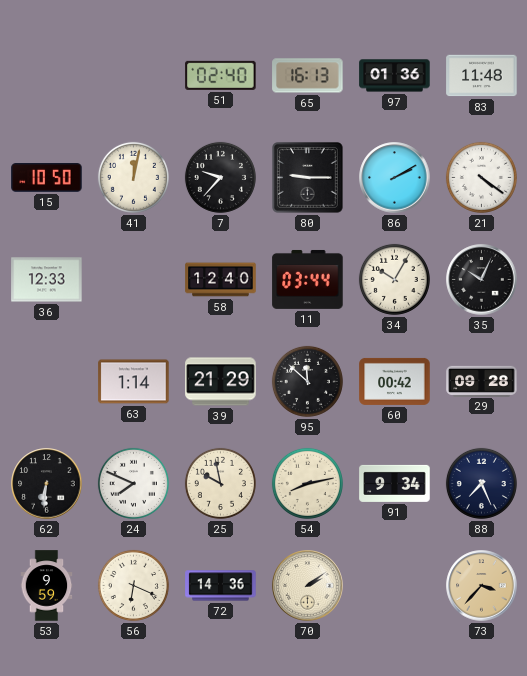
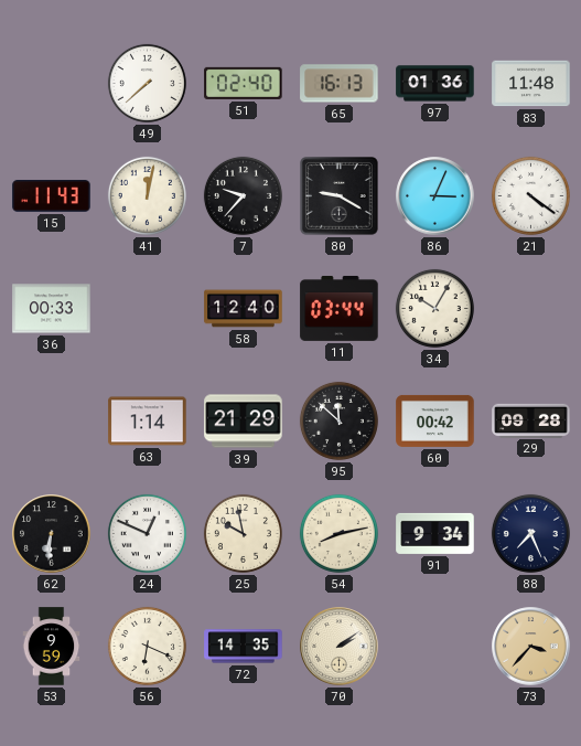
49: none -> 7:38
15: 10:50 -> 11:43
80: 9:15 -> 9:20
86: 2:10 -> 3:04
36: 12:33 -> 00:33
35: 10:04 -> none
24: 7:49 -> 12:49
72: 14:36 -> 14:35
